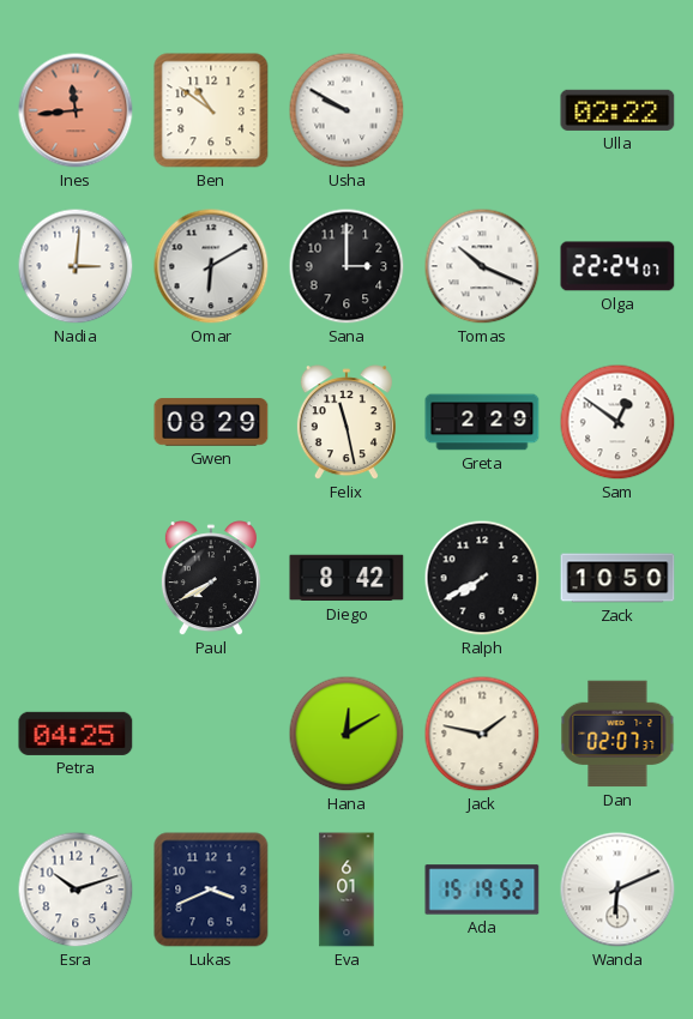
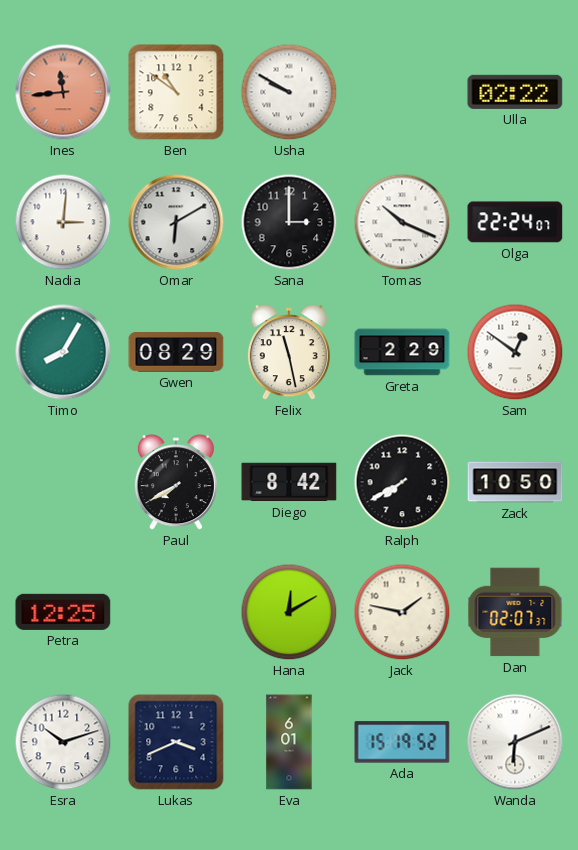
Timo: none -> 8:05
Petra: 04:25 -> 12:25
